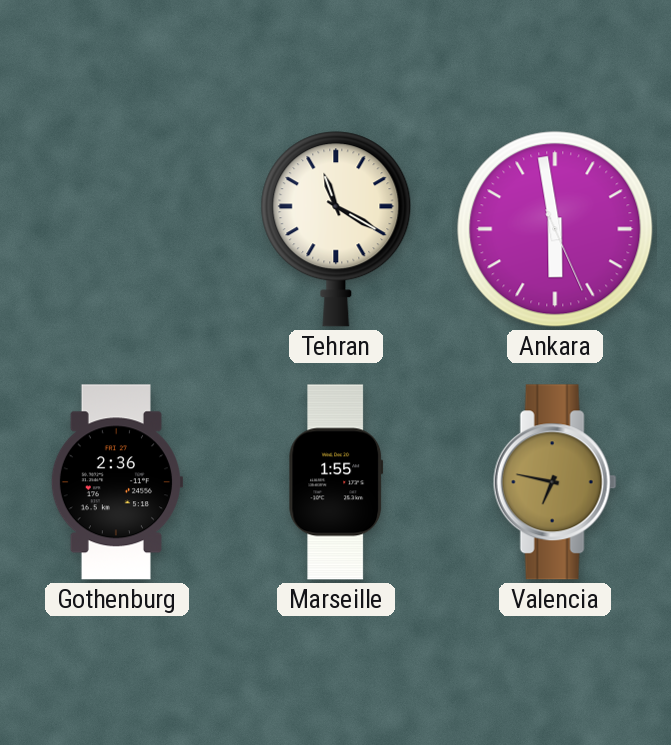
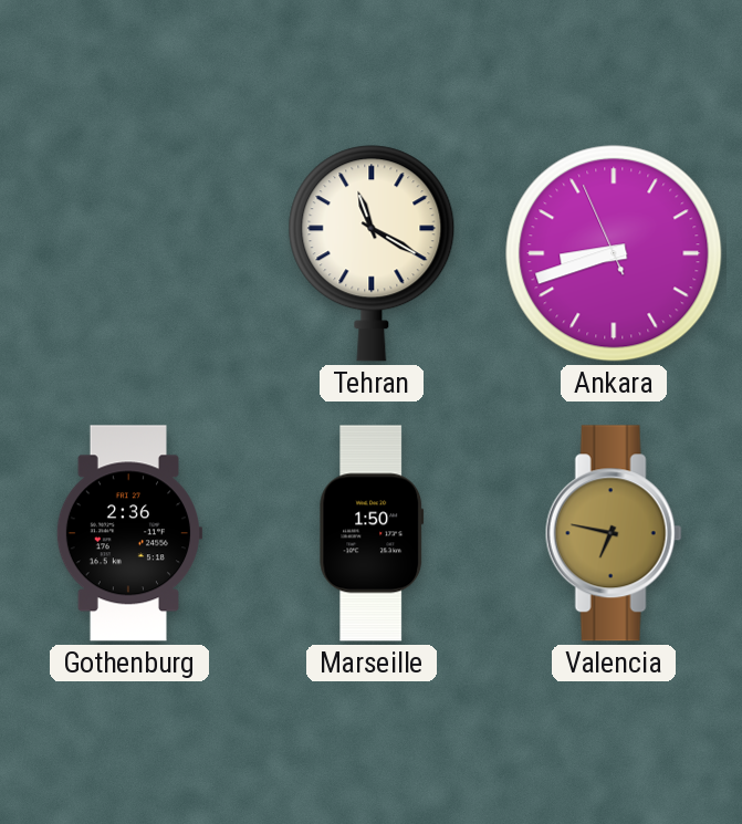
Ankara: 5:58 -> 8:41
Marseille: 1:55 -> 1:50
